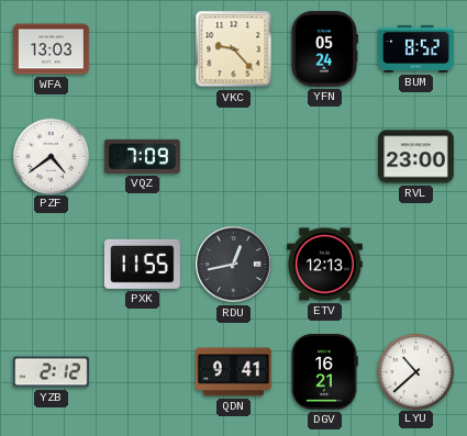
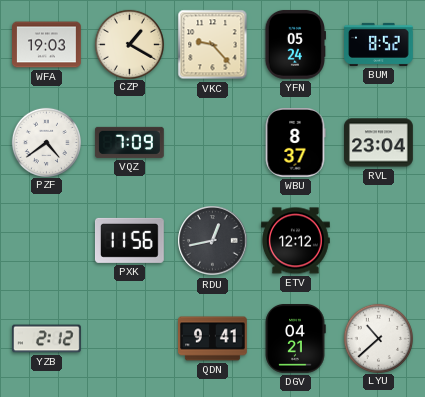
WFA: 13:03 -> 19:03
CZP: none -> 1:20
WBU: none -> 8:37
RVL: 23:00 -> 23:04
PXK: 11:55 -> 11:56
ETV: 12:13 -> 12:12
DGV: 16:21 -> 04:21
